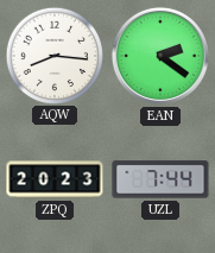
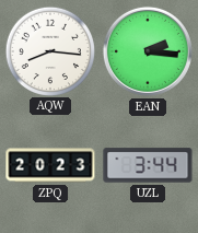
EAN: 2:21 -> 2:16
UZL: 7:44 -> 3:44
